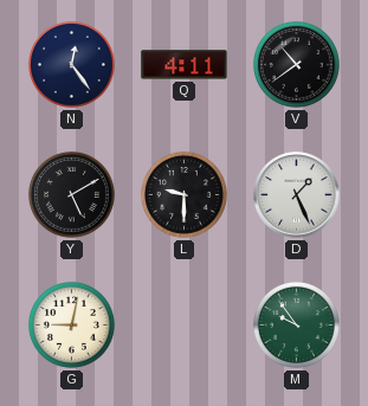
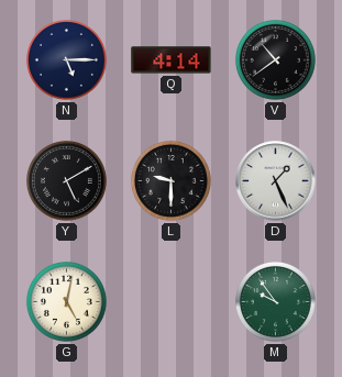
N: 12:24 -> 5:15
Q: 4:11 -> 4:14
G: 9:02 -> 5:02
